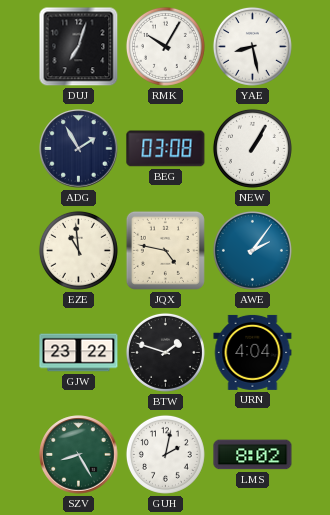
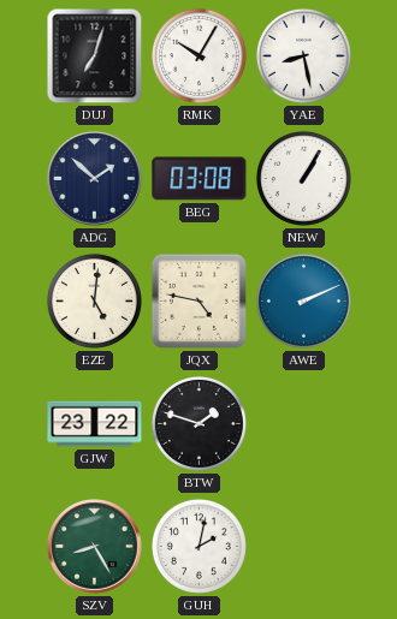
ADG: 1:55 -> 1:52
EZE: 10:59 -> 5:01
AWE: 2:06 -> 2:11
URN: 4:04 -> none
LMS: 8:02 -> none
